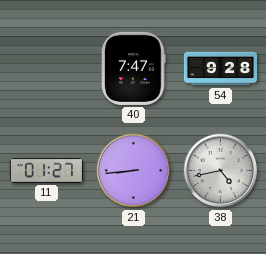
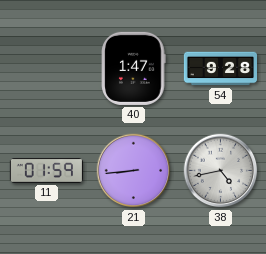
40: 7:47 -> 1:47
11: 01:27 -> 01:59
